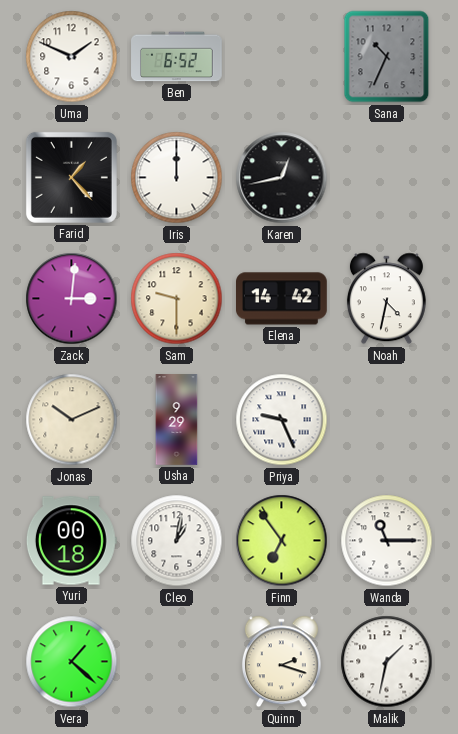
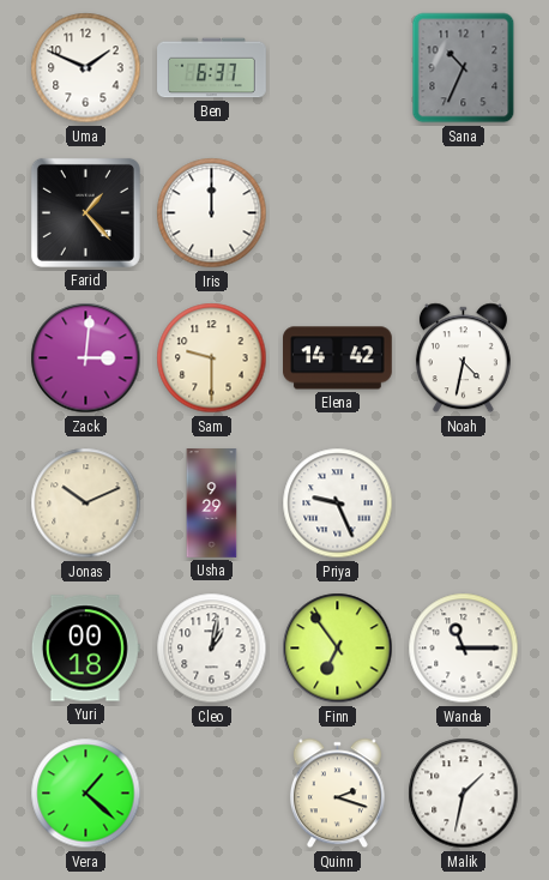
Ben: 6:52 -> 6:37
Karen: 12:43 -> none
